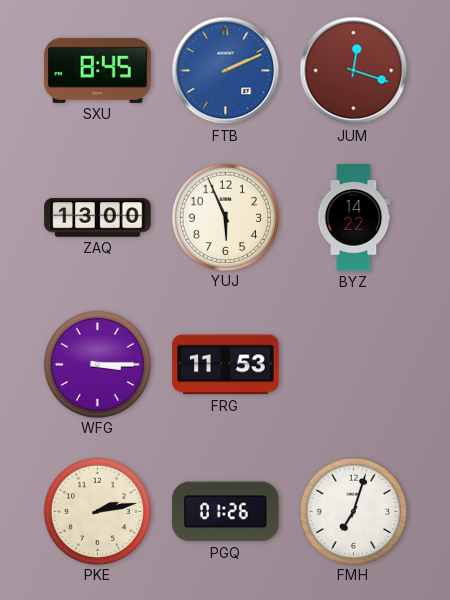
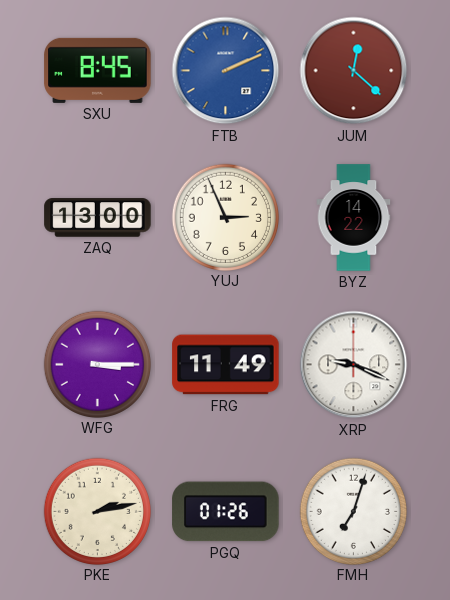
JUM: 12:18 -> 12:22
YUJ: 5:56 -> 2:56
FRG: 11:53 -> 11:49
XRP: none -> 9:19
